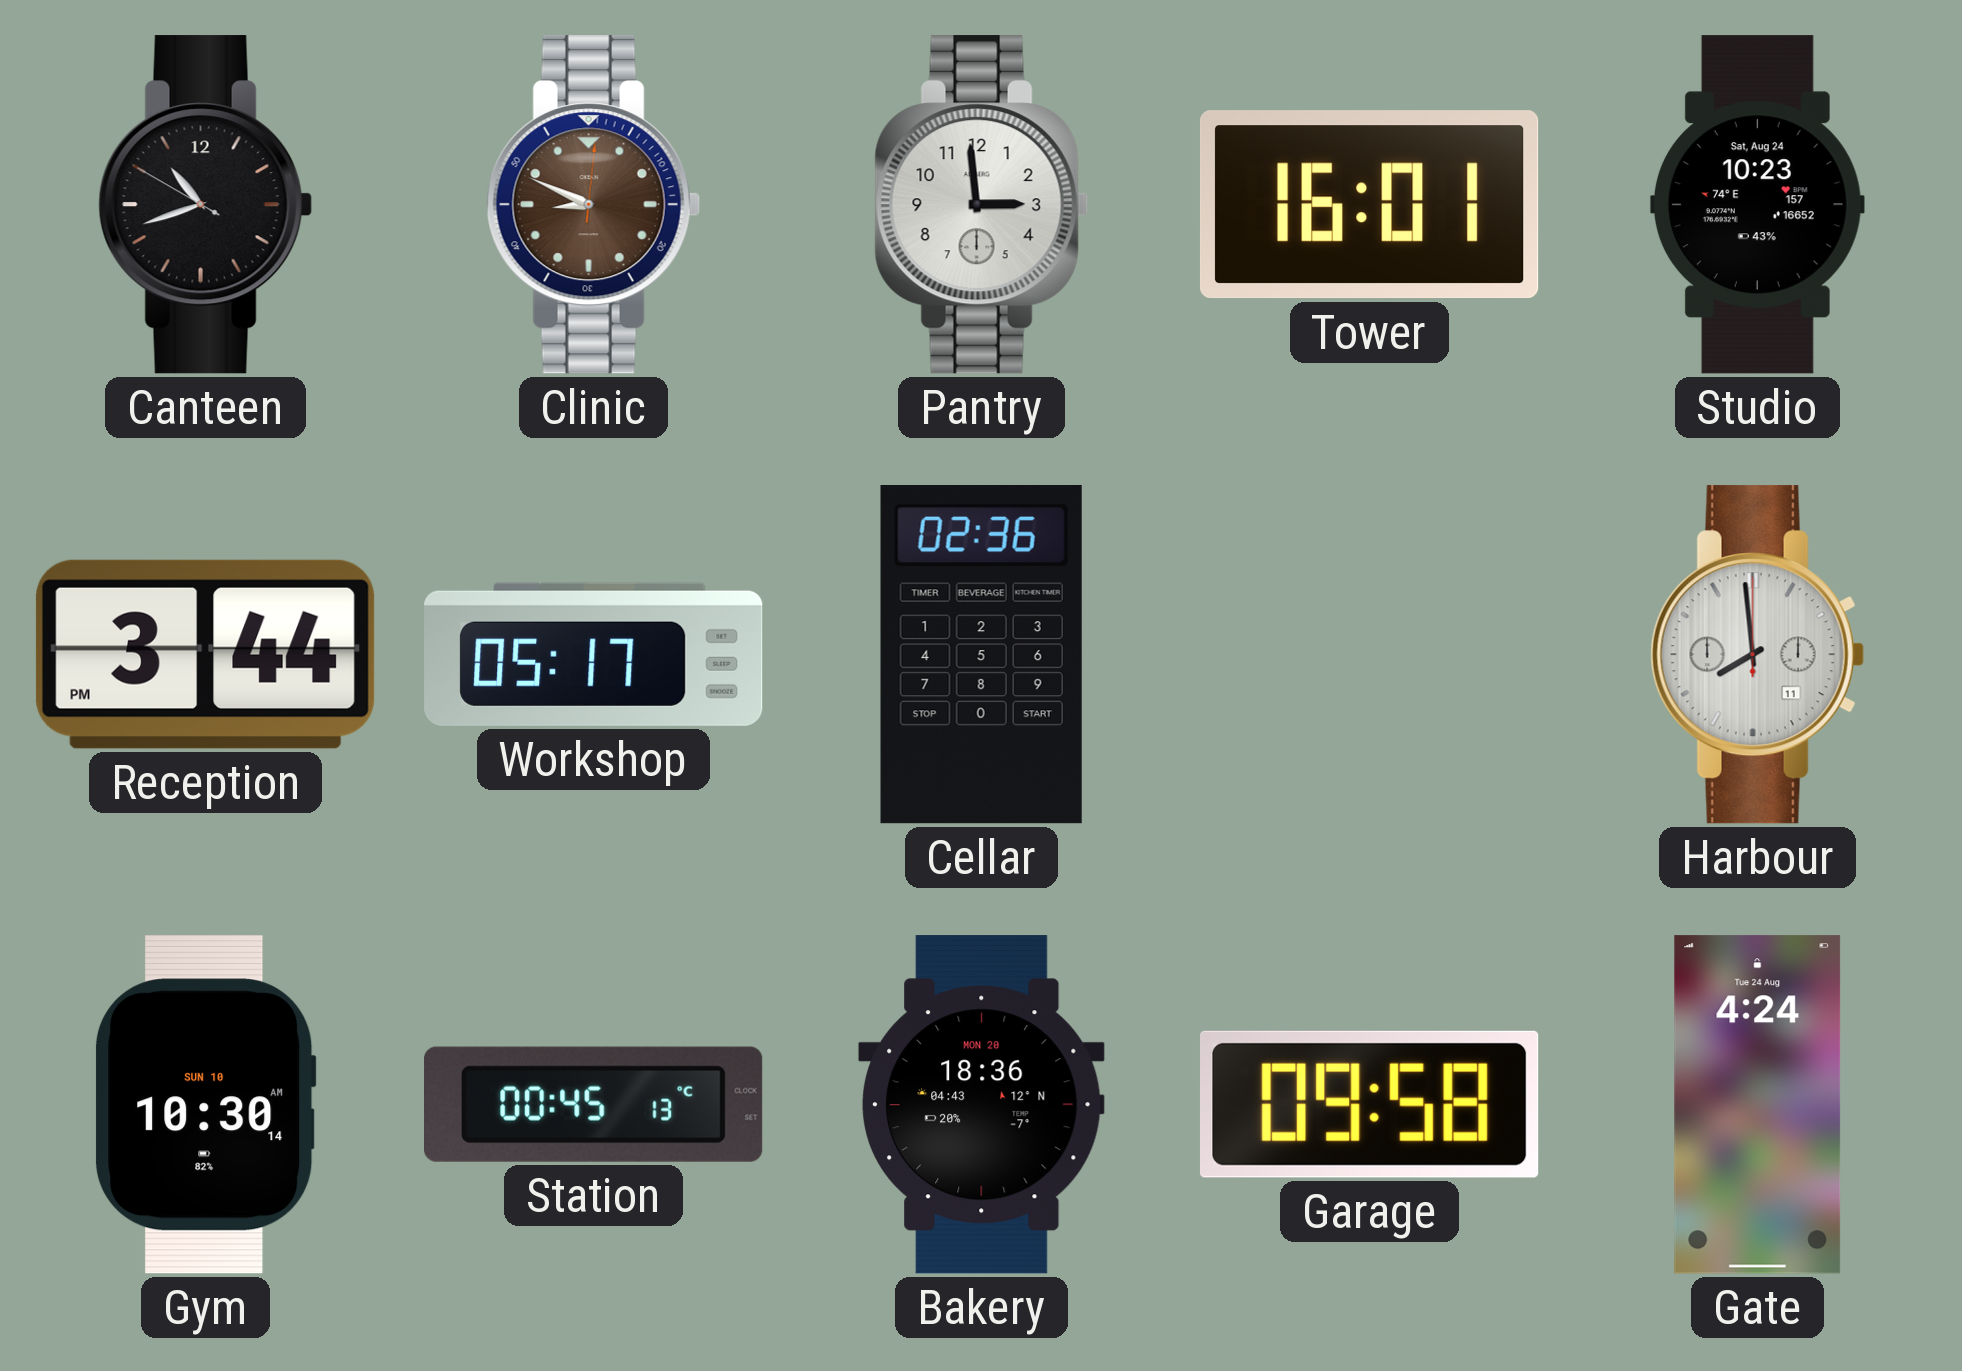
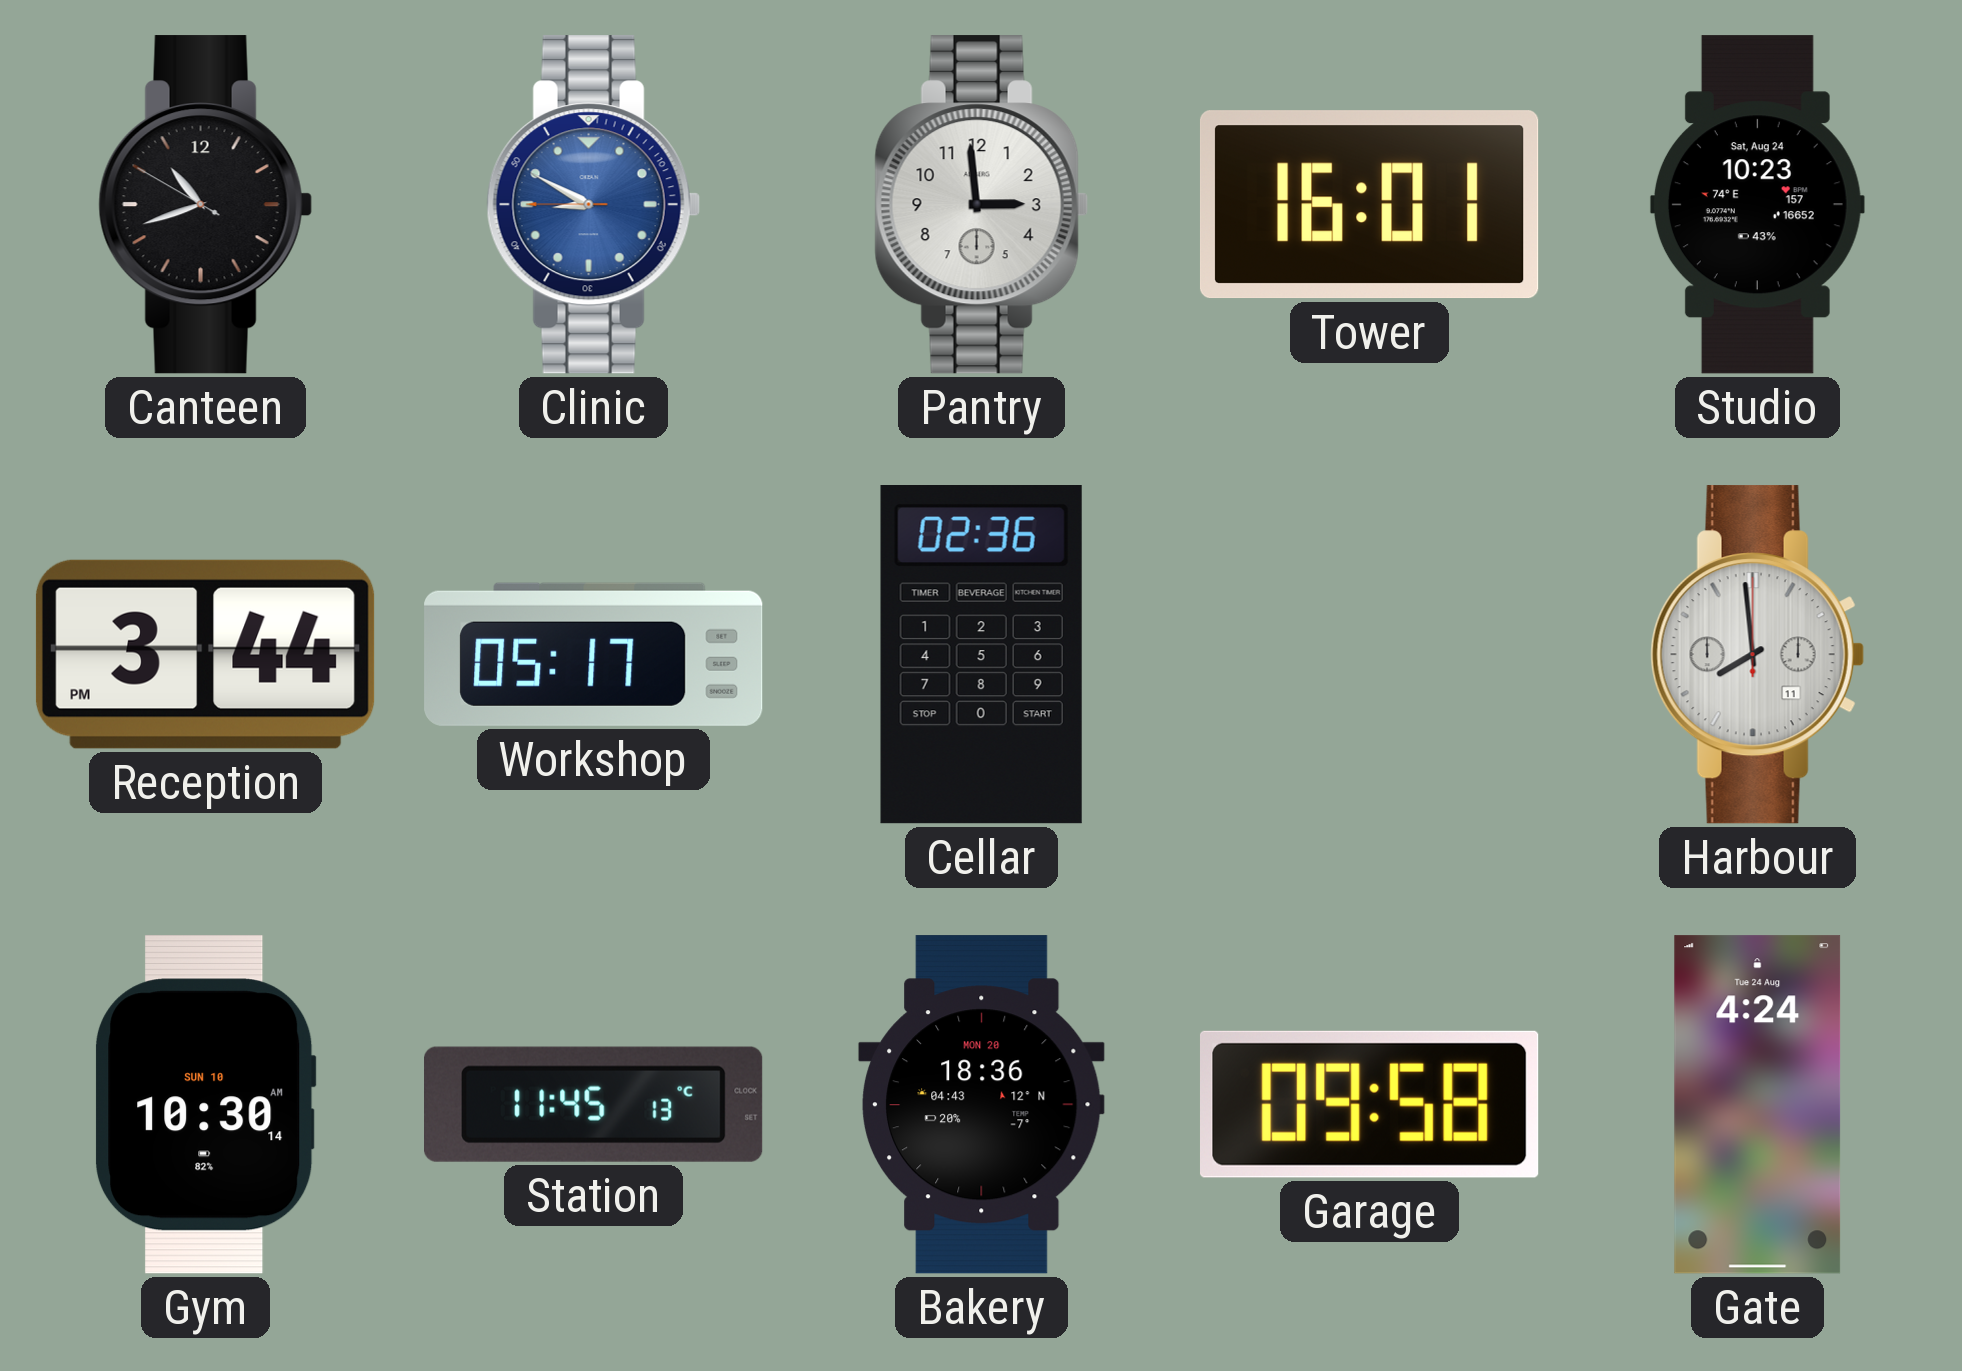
Clinic: 8:49:01 -> 8:49:45
Clinic dial: brown -> blue
Station: 00:45 -> 11:45
